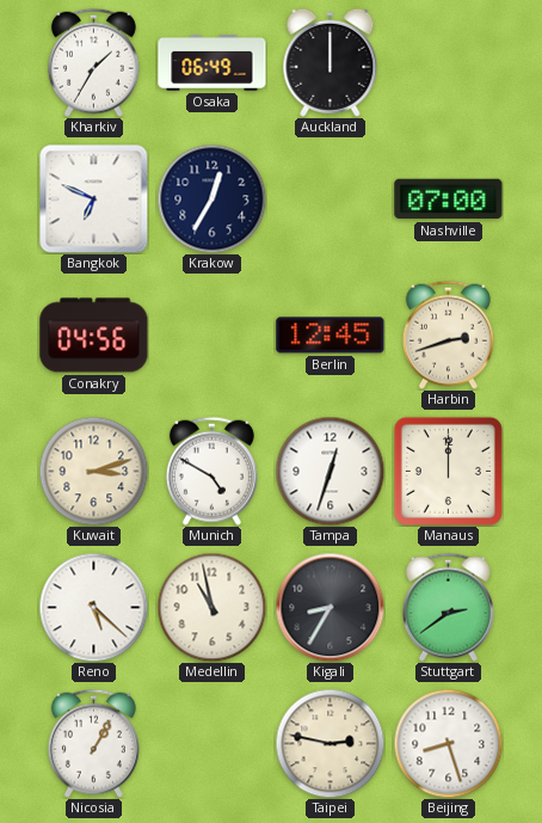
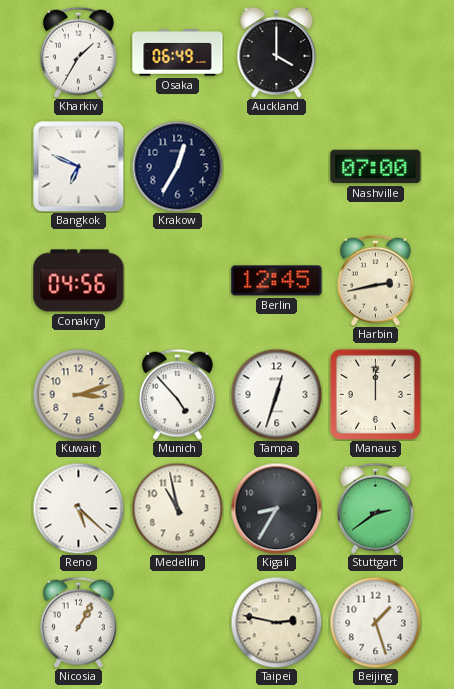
Auckland: 12:00 -> 4:00
Harbin: 2:42 -> 2:43
Munich: 4:50 -> 4:53
Beijing: 8:27 -> 1:27
